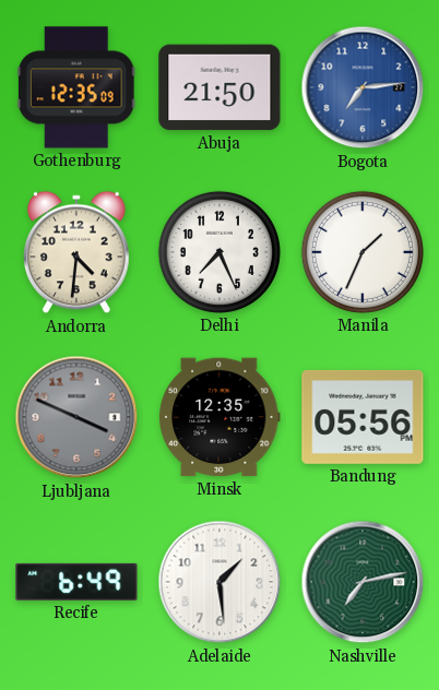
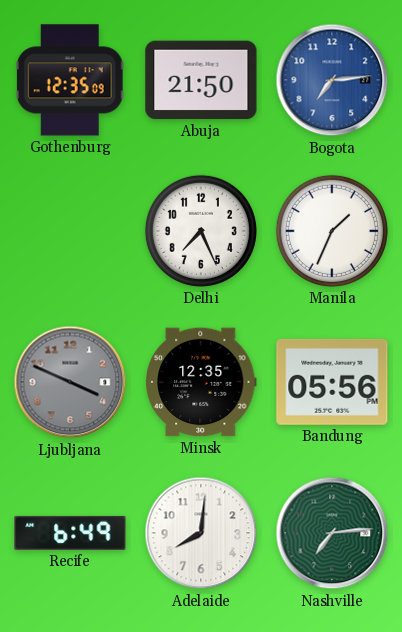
Andorra: 4:31 -> none
Adelaide: 1:29 -> 8:01
Nashville: 7:13 -> 7:14
